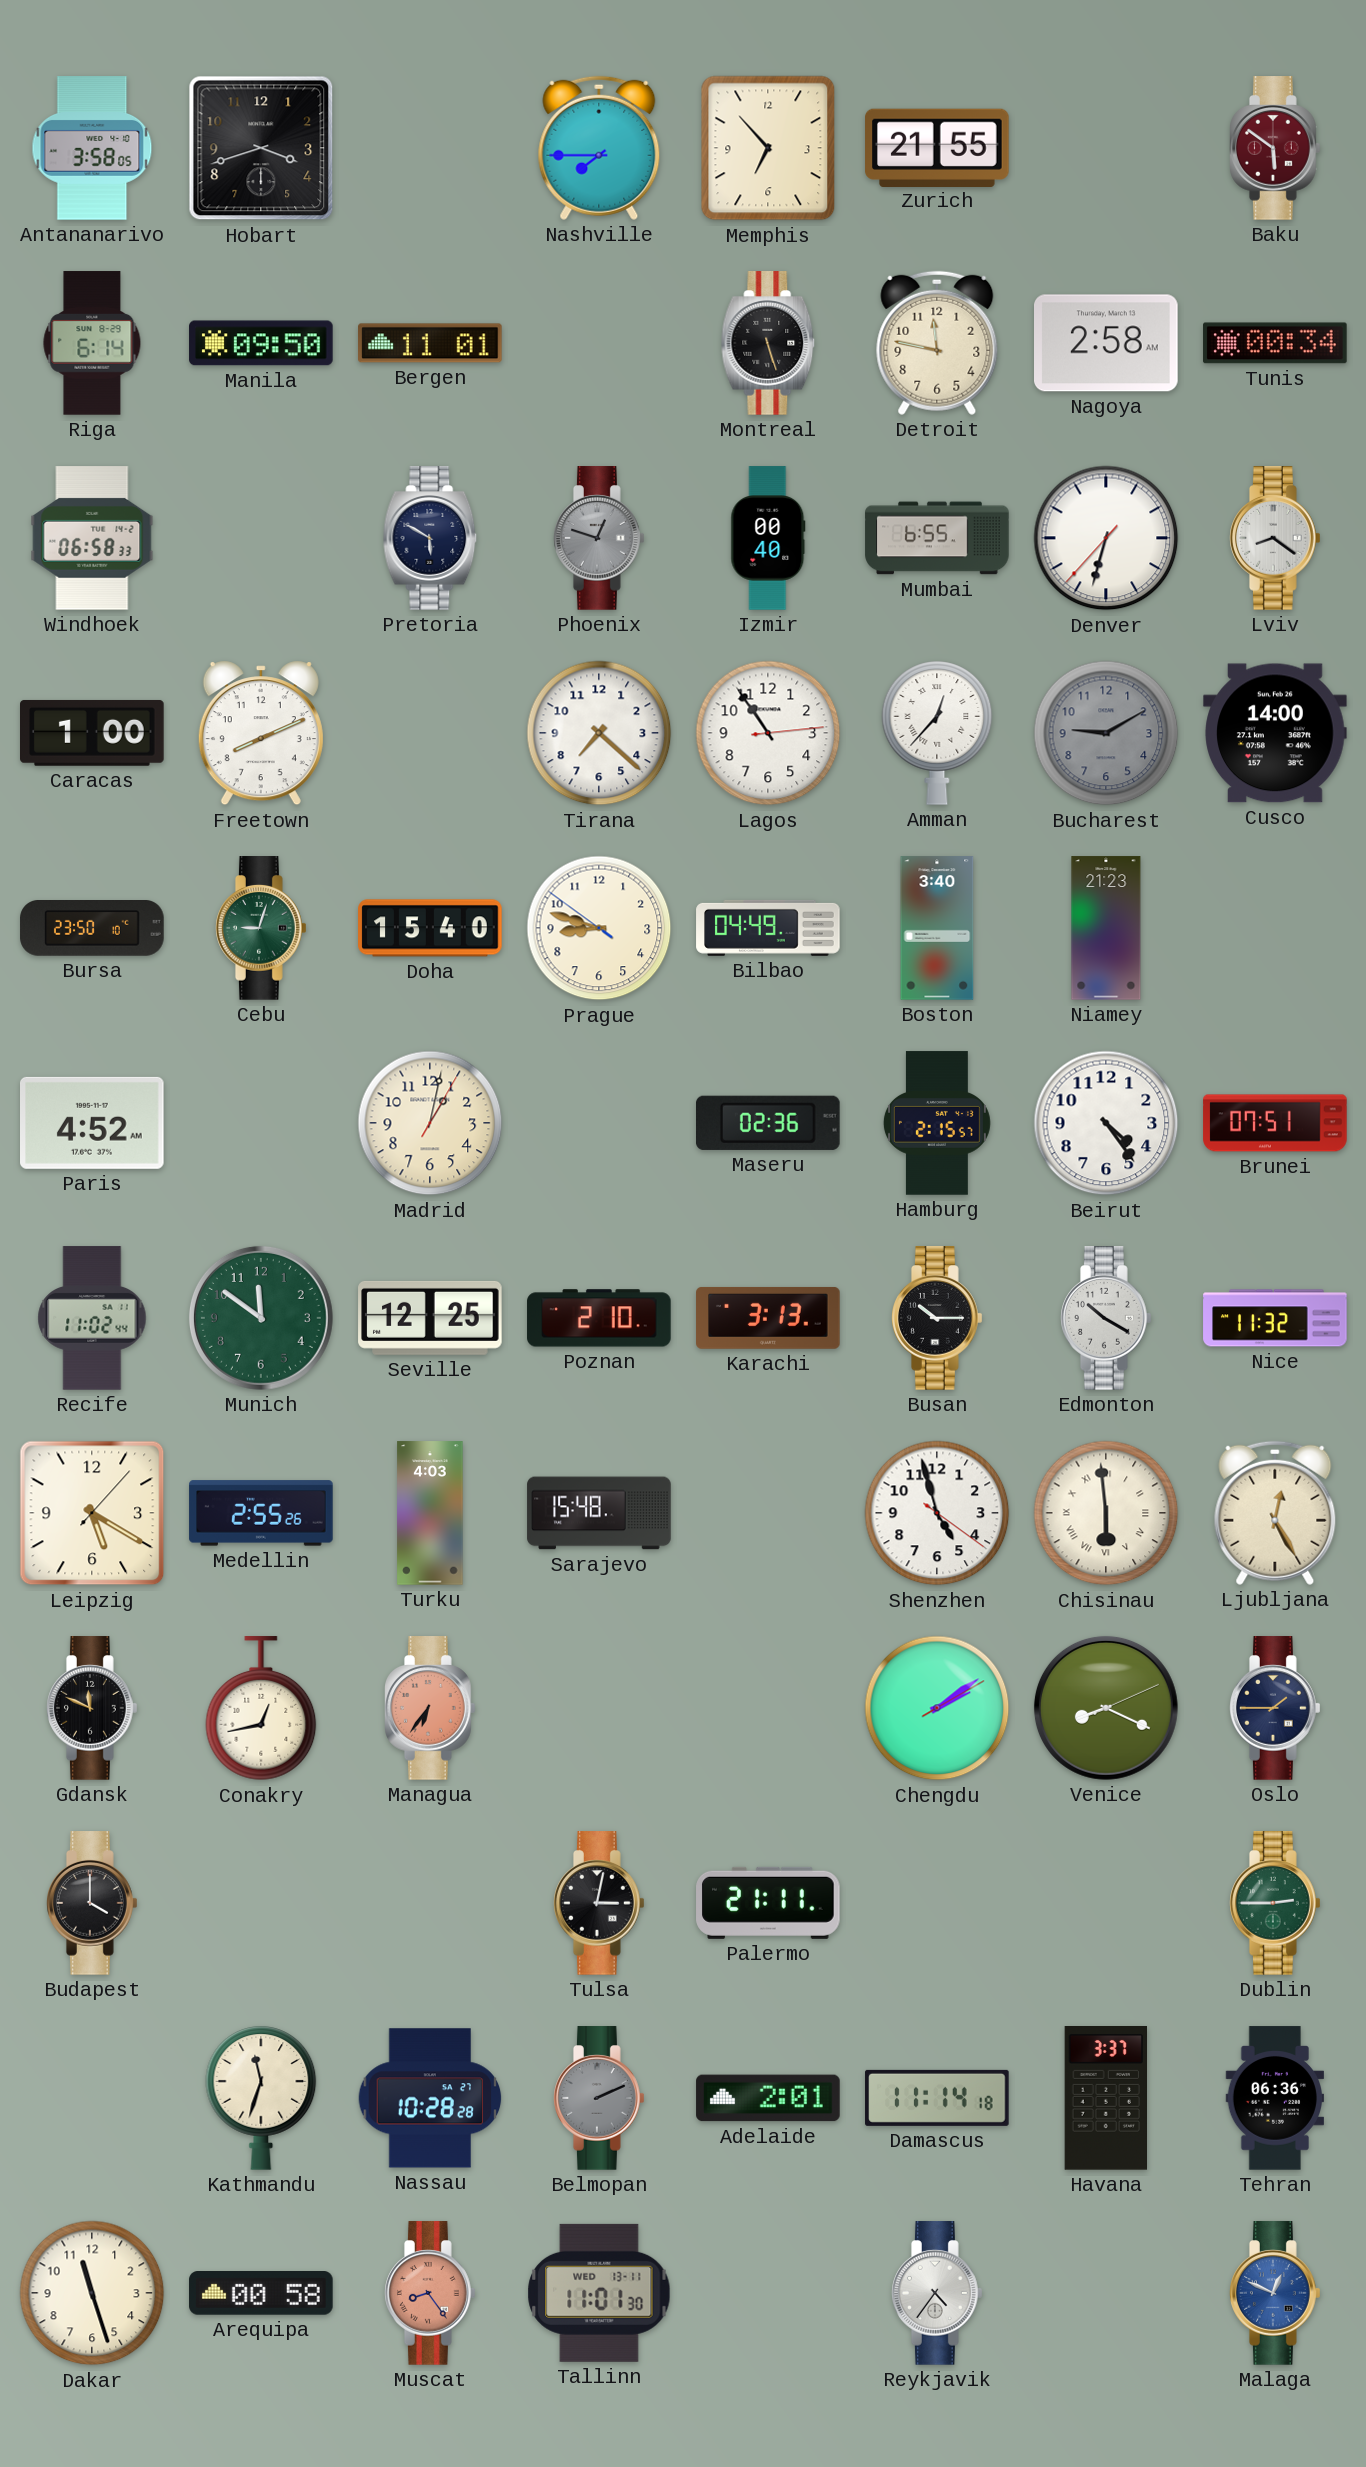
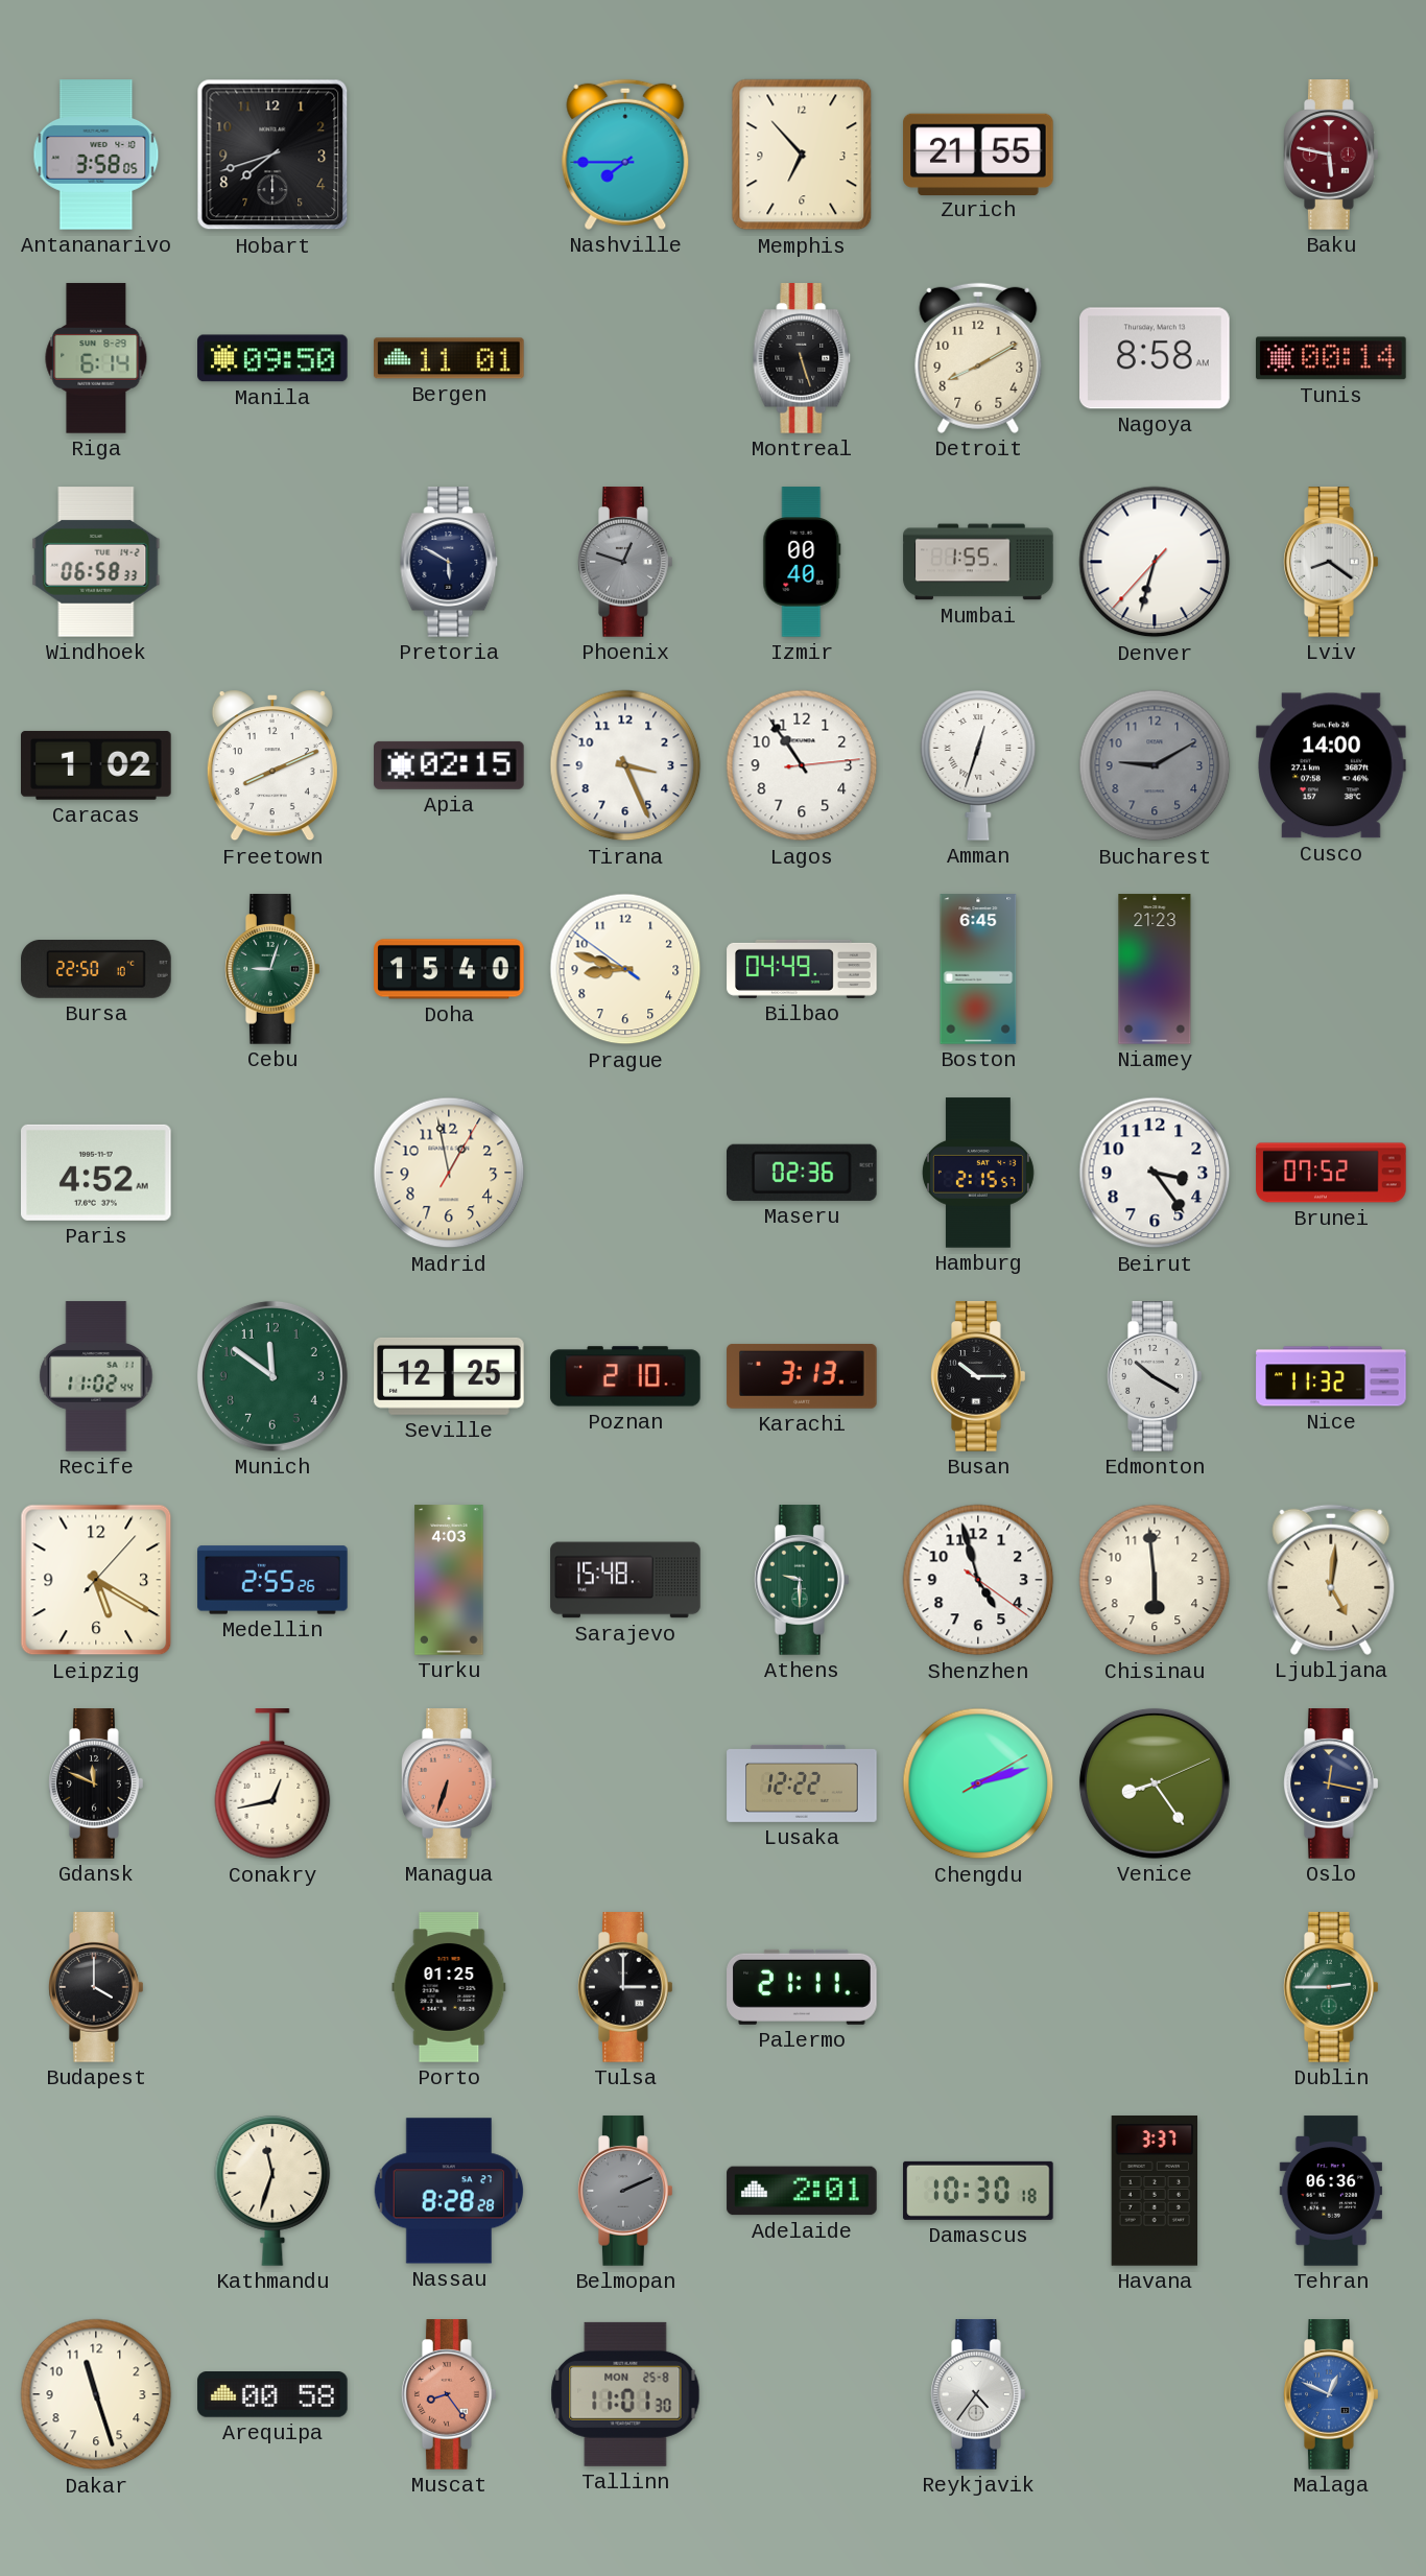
Hobart: 3:42 -> 7:42
Baku: 5:51 -> 5:47
Detroit: 11:47 -> 8:10
Nagoya: 2:58 -> 8:58
Tunis: 00:34 -> 00:14
Mumbai: 6:55 -> 1:55
Caracas: 1:00 -> 1:02
Apia: none -> 02:15
Tirana: 7:22 -> 3:26
Amman: 12:37 -> 12:33
Bursa: 23:50 -> 22:50
Boston: 3:40 -> 6:45
Madrid: 1:02 -> 12:58
Beirut: 4:24 -> 3:24
Brunei: 07:51 -> 07:52
Athens: none -> 9:30
Chisinau numerals: Roman -> Arabic
Ljubljana: 12:25 -> 5:01
Managua: 6:36 -> 6:33
Lusaka: none -> 12:22
Chengdu: 2:09 -> 2:12
Venice: 8:19 -> 8:24
Oslo: 1:45 -> 12:17
Porto: none -> 01:25
Tulsa: 3:02 -> 3:00
Nassau: 10:28 -> 8:28
Damascus: 11:14 -> 10:30
Tallinn date: WED 13-11 -> MON 25-8
